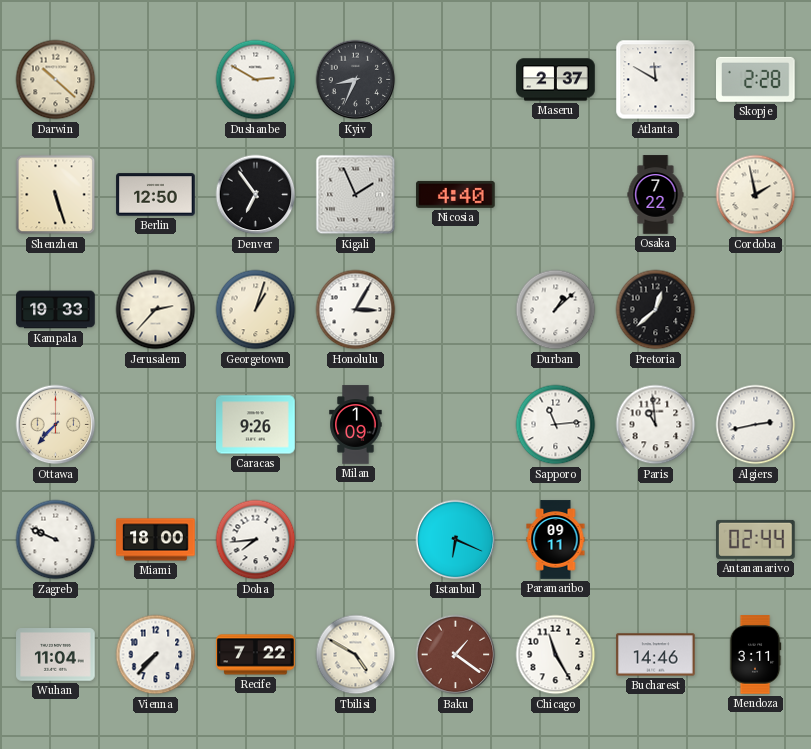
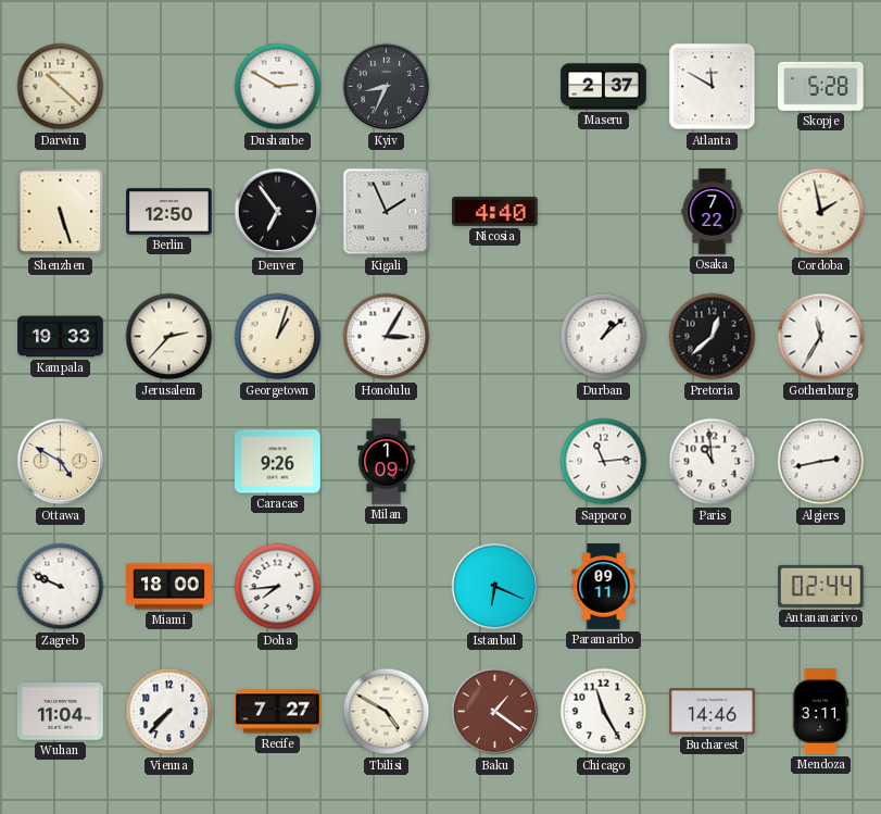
Skopje: 2:28 -> 5:28
Gothenburg: none -> 11:35
Ottawa: 7:37 -> 4:50
Recife: 7:22 -> 7:27
